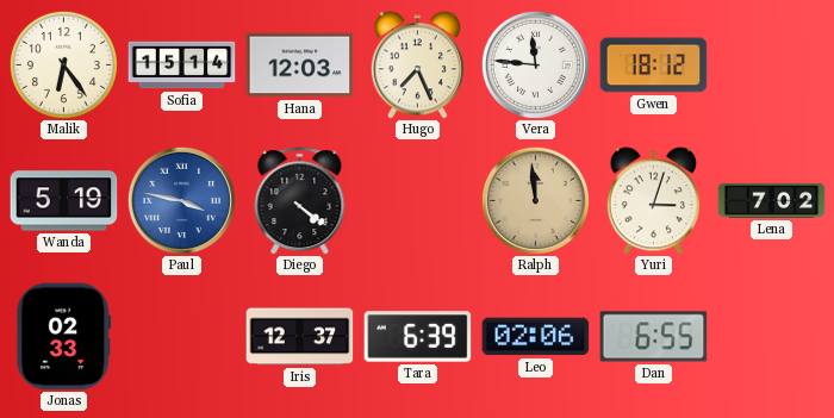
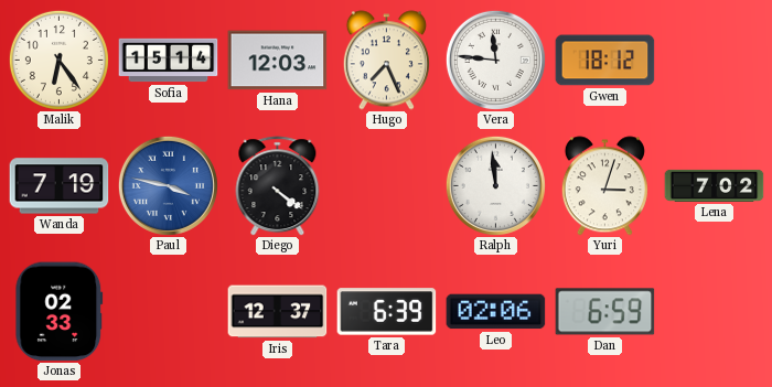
Wanda: 5:19 -> 7:19
Ralph dial: champagne -> white
Dan: 6:55 -> 6:59
